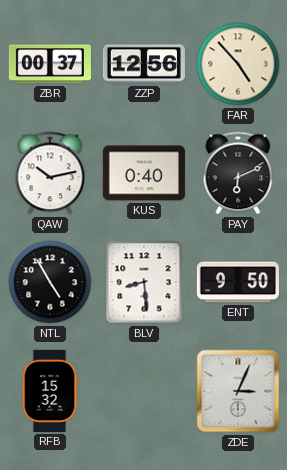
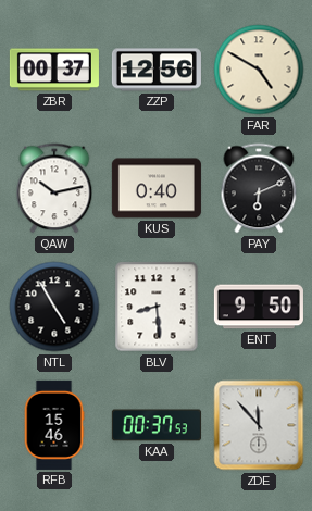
FAR: 4:53 -> 4:50
RFB: 15:32 -> 15:46
KAA: none -> 00:37
ZDE: 3:04 -> 11:53
